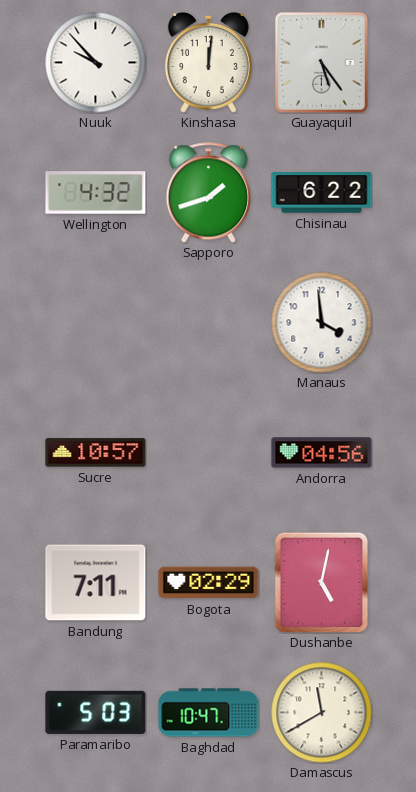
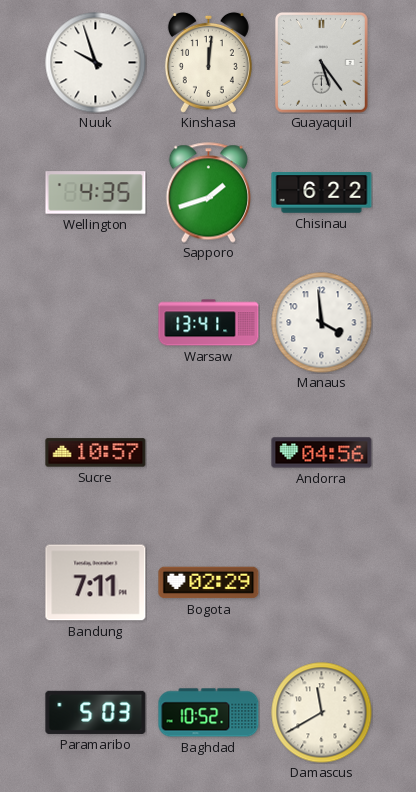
Nuuk: 9:53 -> 9:57
Wellington: 4:32 -> 4:35
Warsaw: none -> 13:41
Dushanbe: 5:02 -> none
Baghdad: 10:47 -> 10:52
